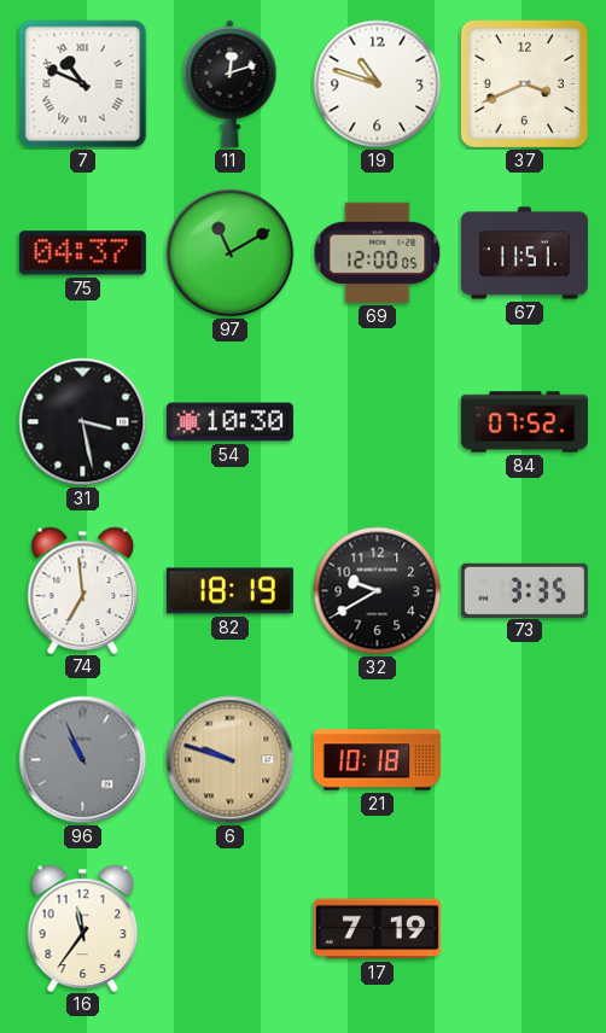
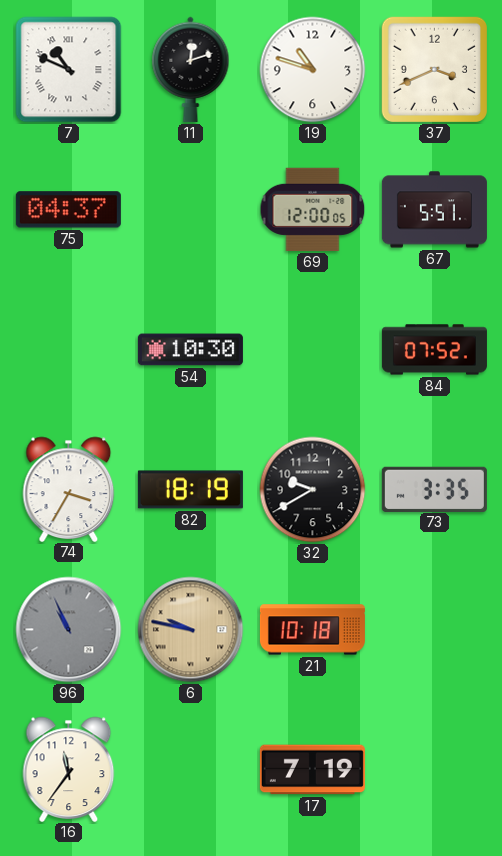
97: 11:10 -> none
67: 11:51 -> 5:51
31: 3:28 -> none
74: 6:59 -> 3:35
6: 9:48 -> 9:47
